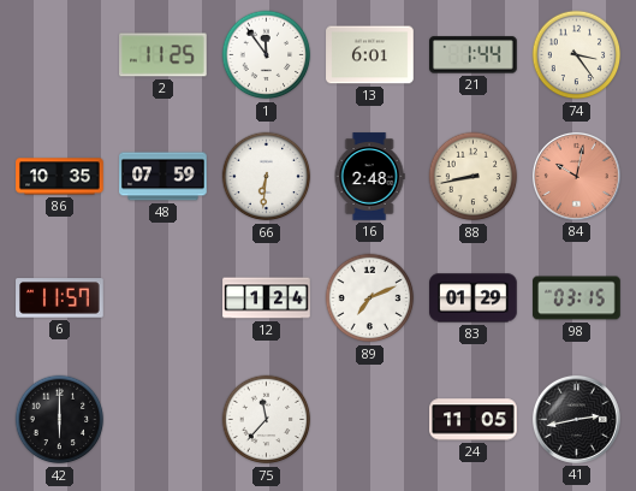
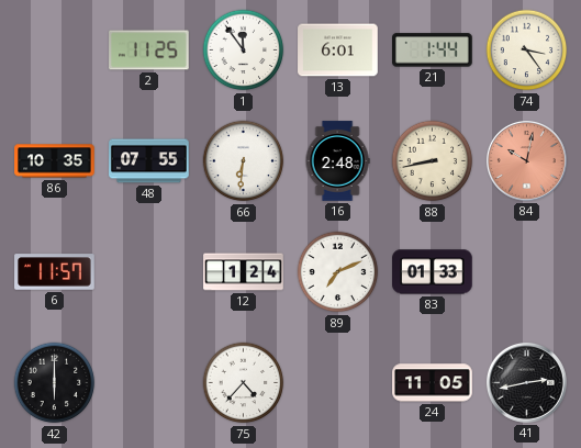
48: 07:59 -> 07:55
83: 01:29 -> 01:33
98: 03:15 -> none
75: 11:37 -> 4:37
